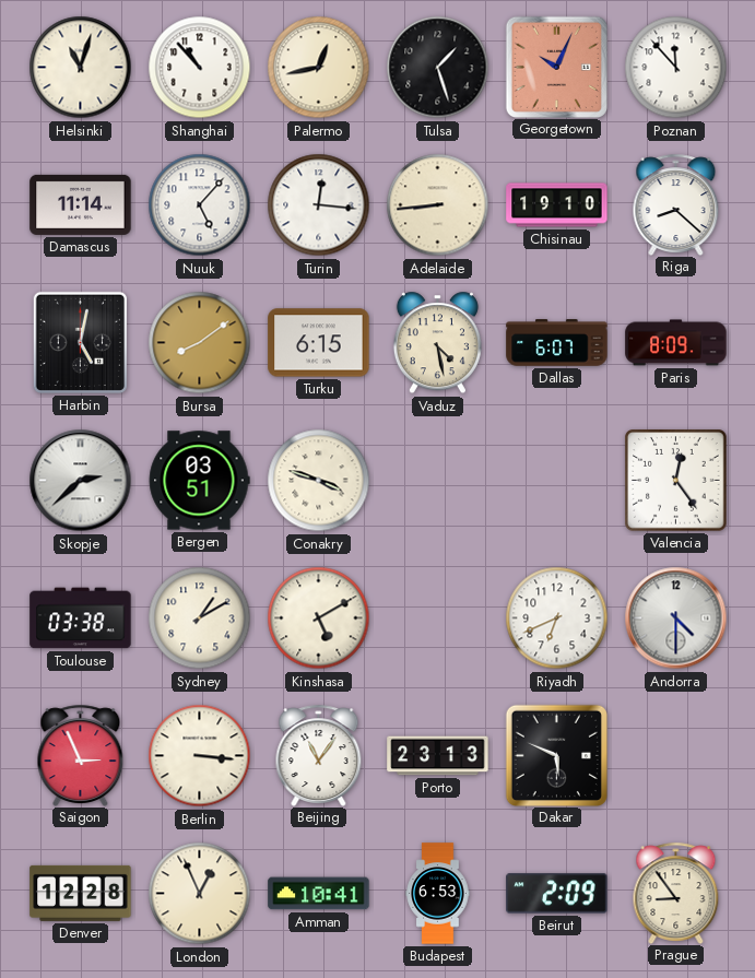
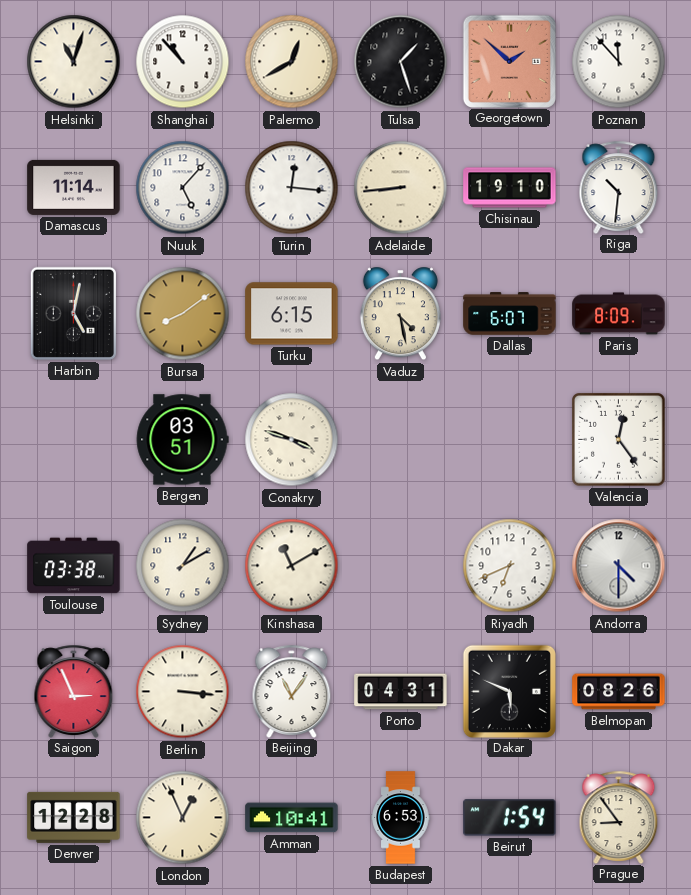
Palermo: 12:43 -> 12:40
Georgetown: 10:04 -> 1:52
Riga: 8:22 -> 10:31
Skopje: 2:38 -> none
Kinshasa: 5:10 -> 11:10
Porto: 23:13 -> 04:31
Belmopan: none -> 08:26
Beirut: 2:09 -> 1:54
